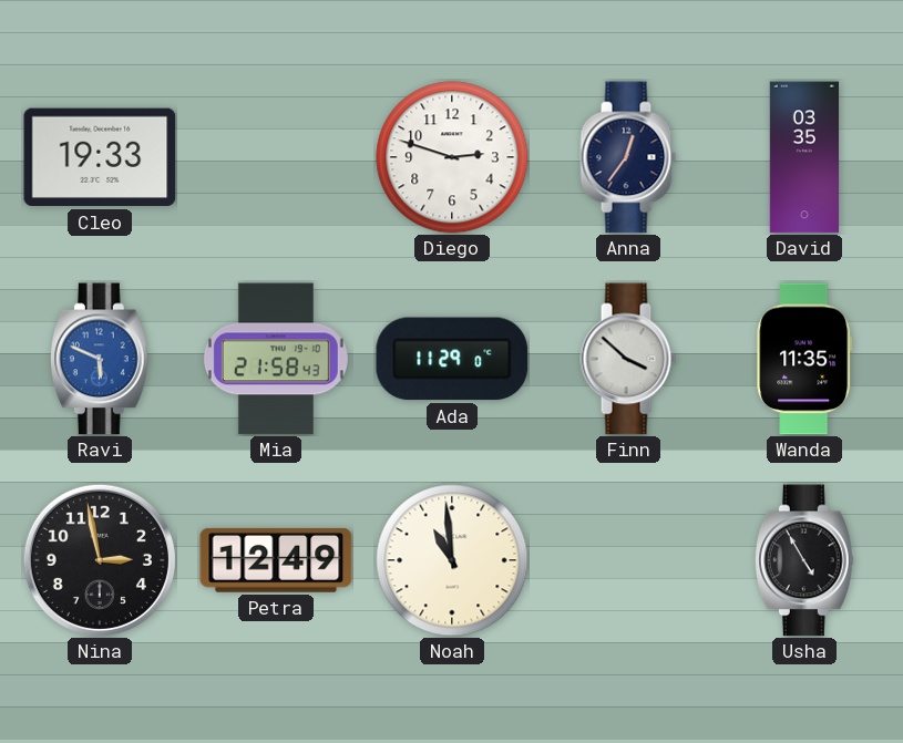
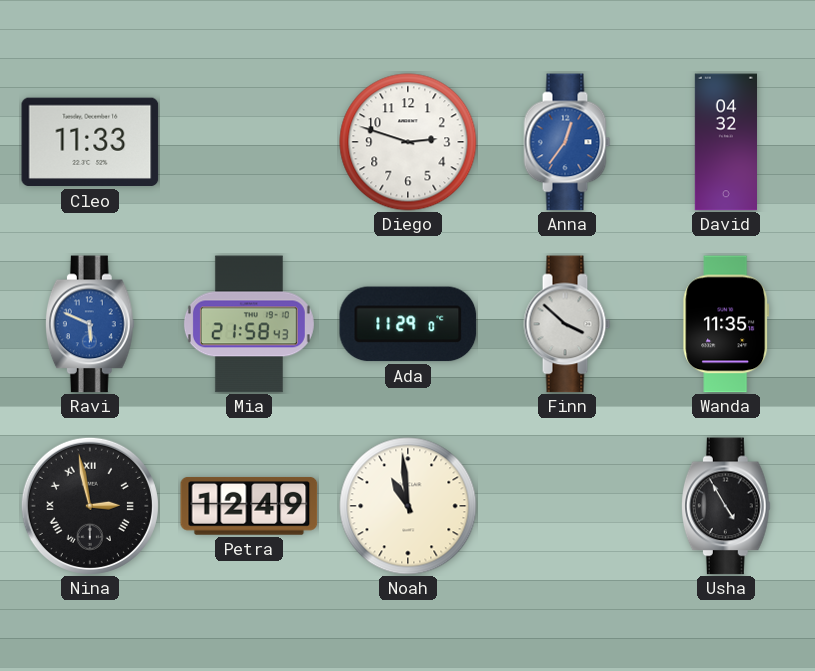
Cleo: 19:33 -> 11:33
Anna dial: navy -> blue
David: 03:35 -> 04:32
Nina numerals: Arabic -> Roman
